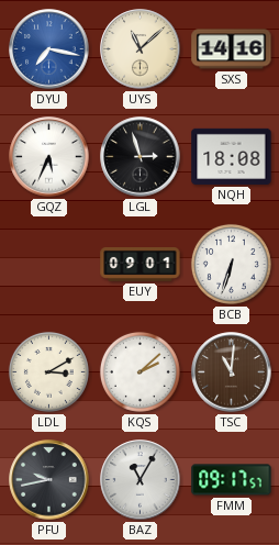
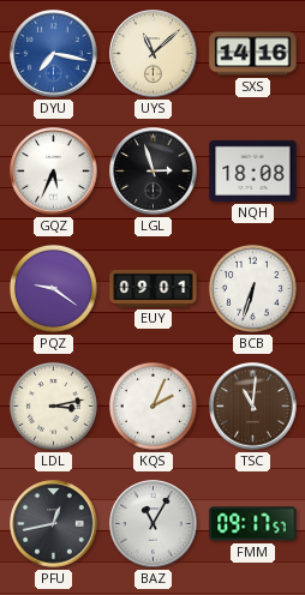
PQZ: none -> 9:21
LDL: 3:10 -> 3:13
KQS: 2:08 -> 2:04
PFU: 9:43 -> 12:43
